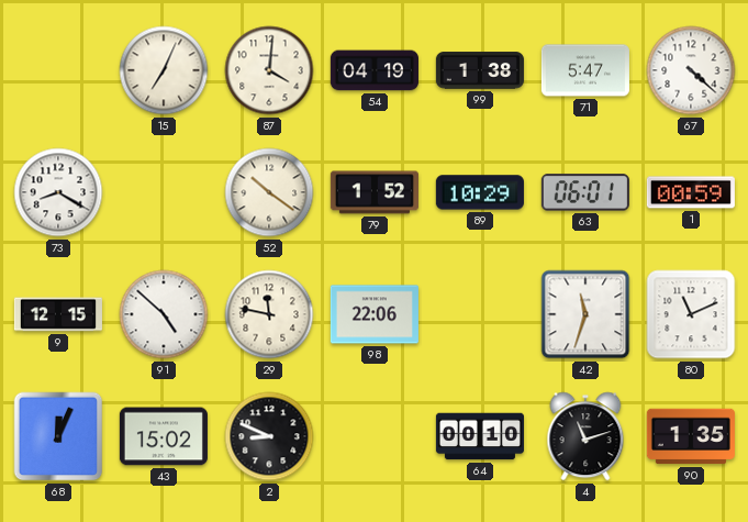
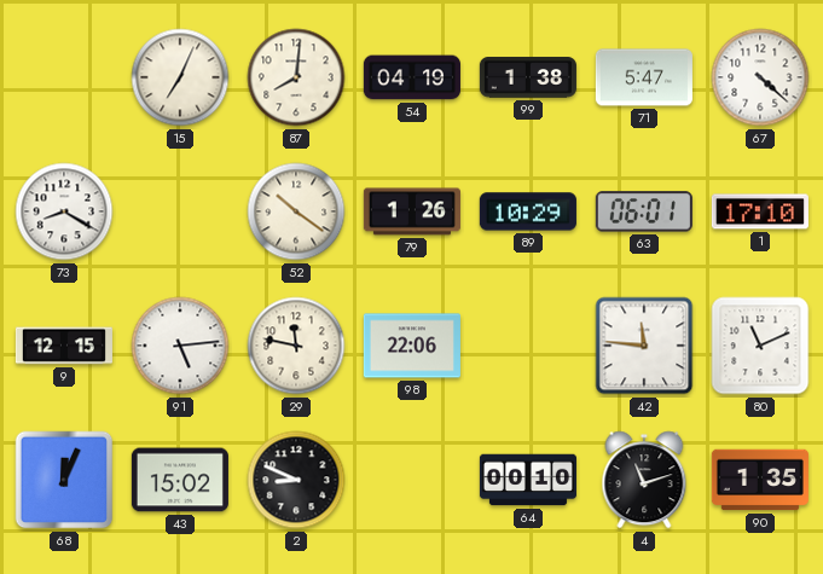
87: 4:01 -> 8:01
79: 1:52 -> 1:26
1: 00:59 -> 17:10
91: 4:52 -> 5:14
42: 11:33 -> 11:46
